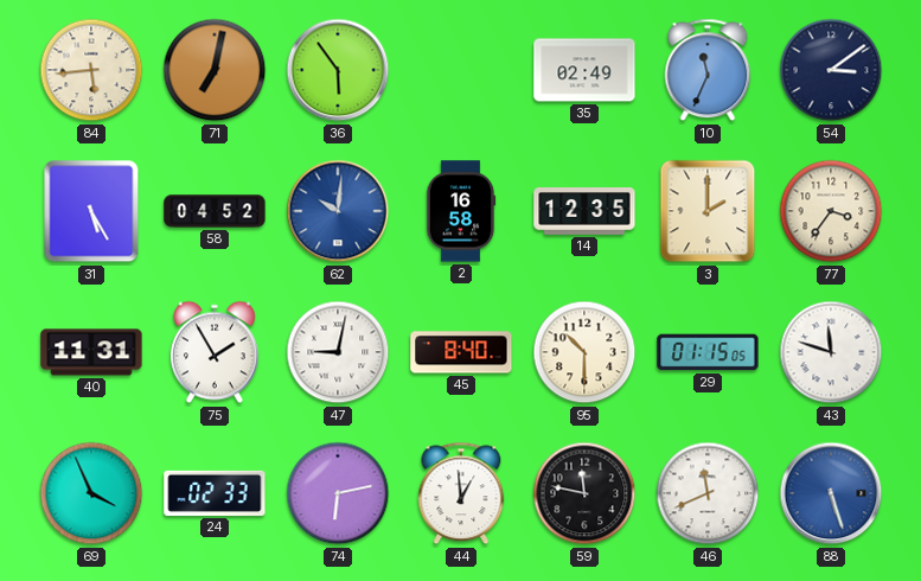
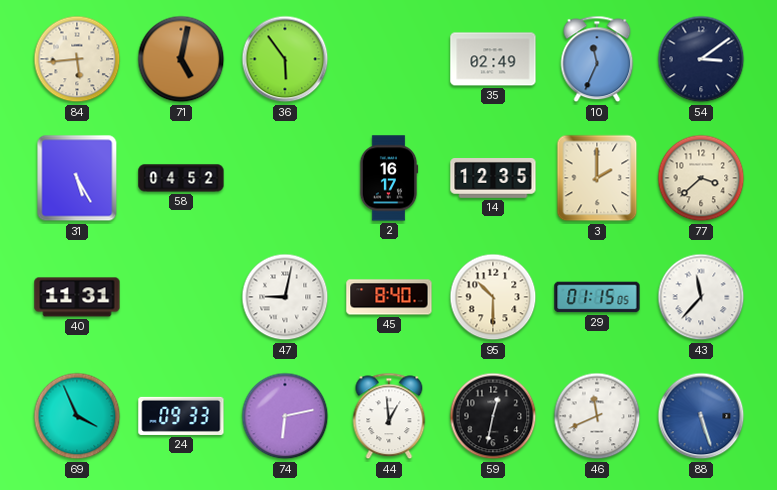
71: 7:02 -> 5:02
62: 10:01 -> none
2: 16:58 -> 16:17
77: 3:36 -> 3:38
75: 1:55 -> none
43: 11:48 -> 11:37
24: 02:33 -> 09:33
59: 11:47 -> 12:32
